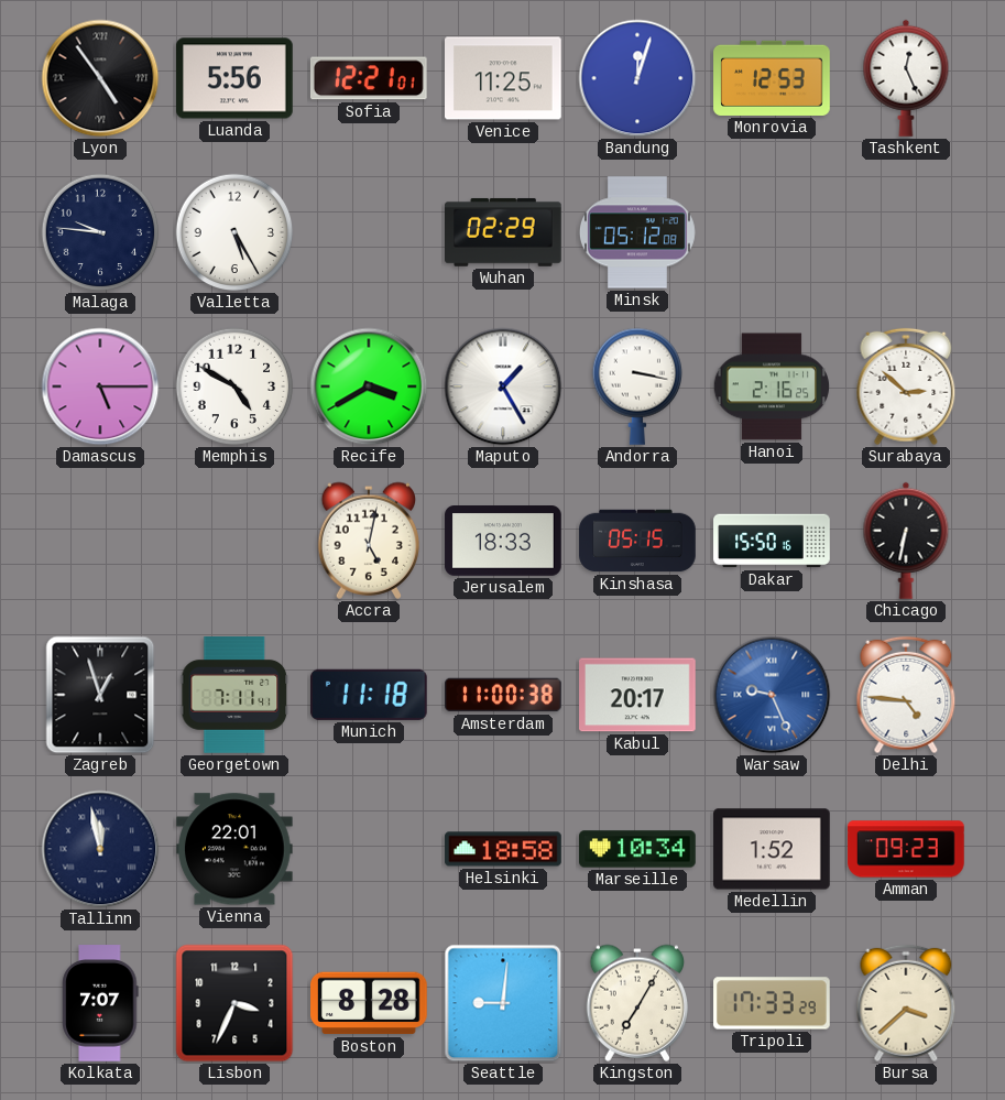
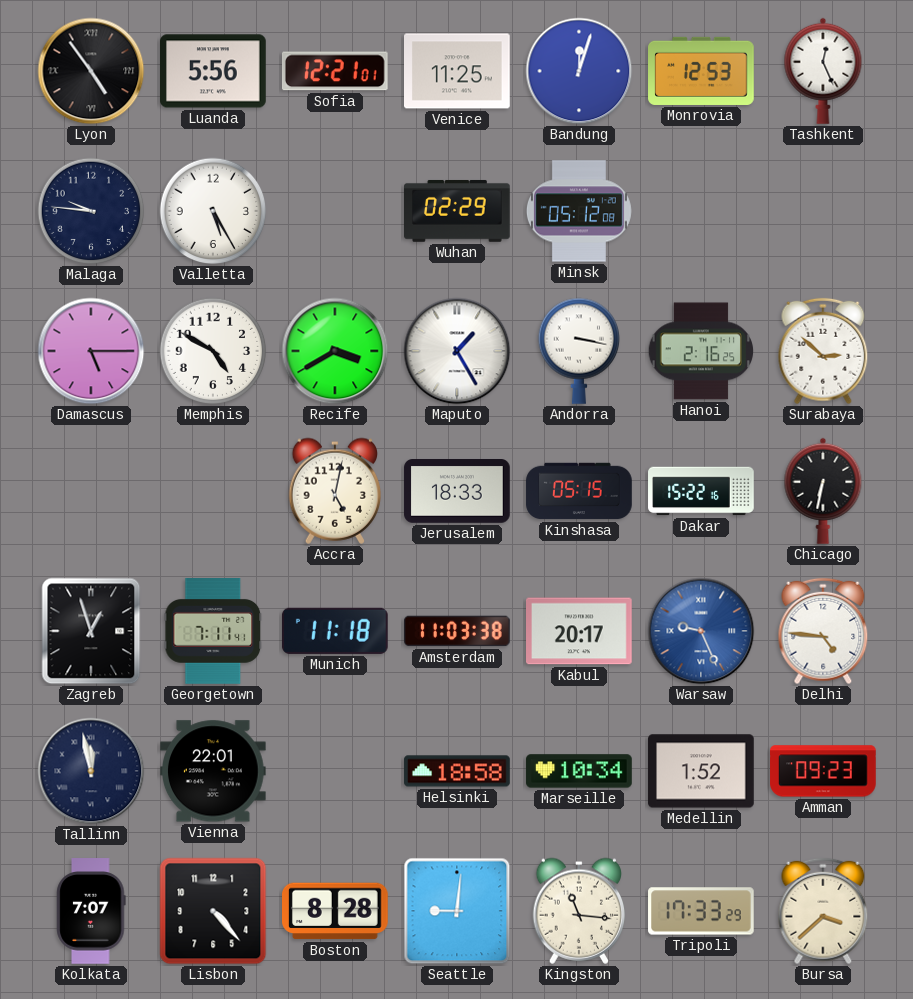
Dakar: 15:50 -> 15:22
Amsterdam: 11:00 -> 11:03
Lisbon: 3:34 -> 4:23
Kingston: 7:05 -> 11:16
